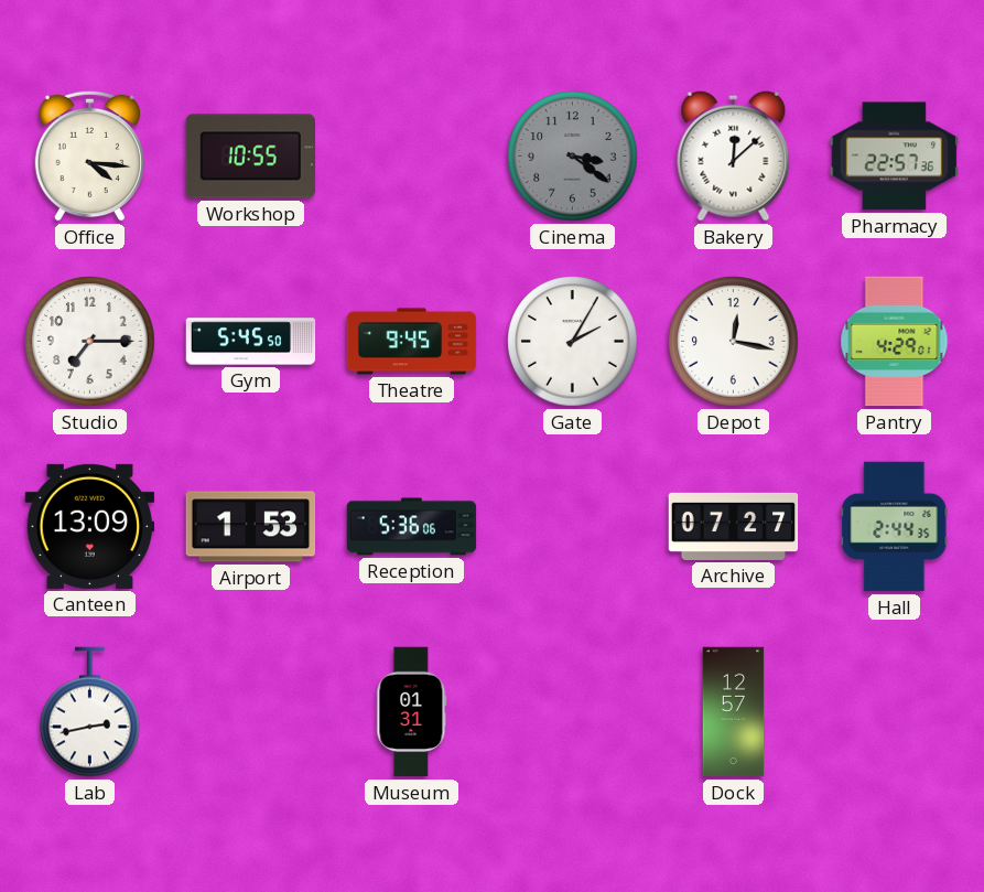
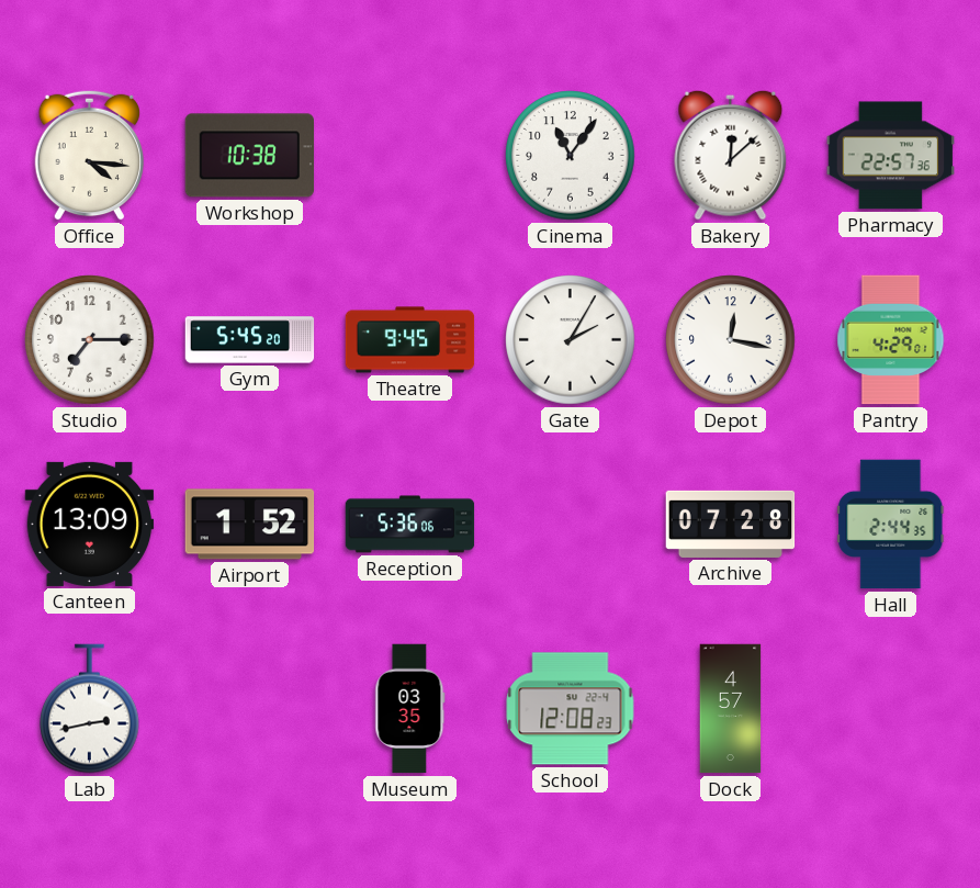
Workshop: 10:55 -> 10:38
Cinema: 3:21 -> 11:06
Cinema dial: grey -> white
Gym: 5:45:50 -> 5:45:20
Airport: 1:53 -> 1:52
Archive: 07:27 -> 07:28
Museum: 01:31 -> 03:35
School: none -> 12:08
Dock: 12:57 -> 4:57
